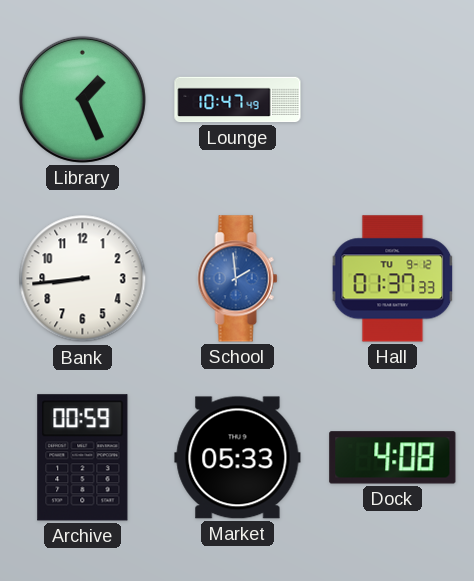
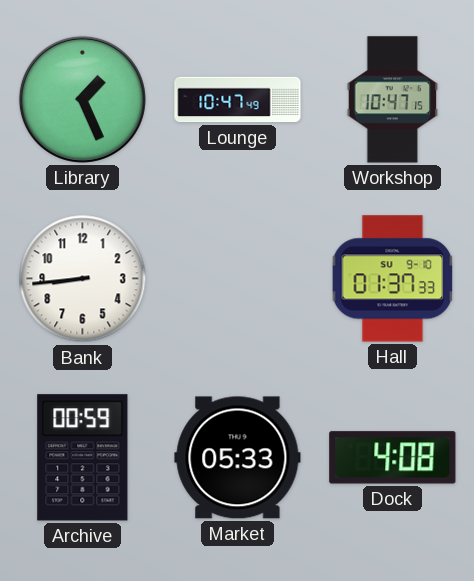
Workshop: none -> 10:47
School: 1:59 -> none
Hall date: TU 9-12 -> SU 9-10
